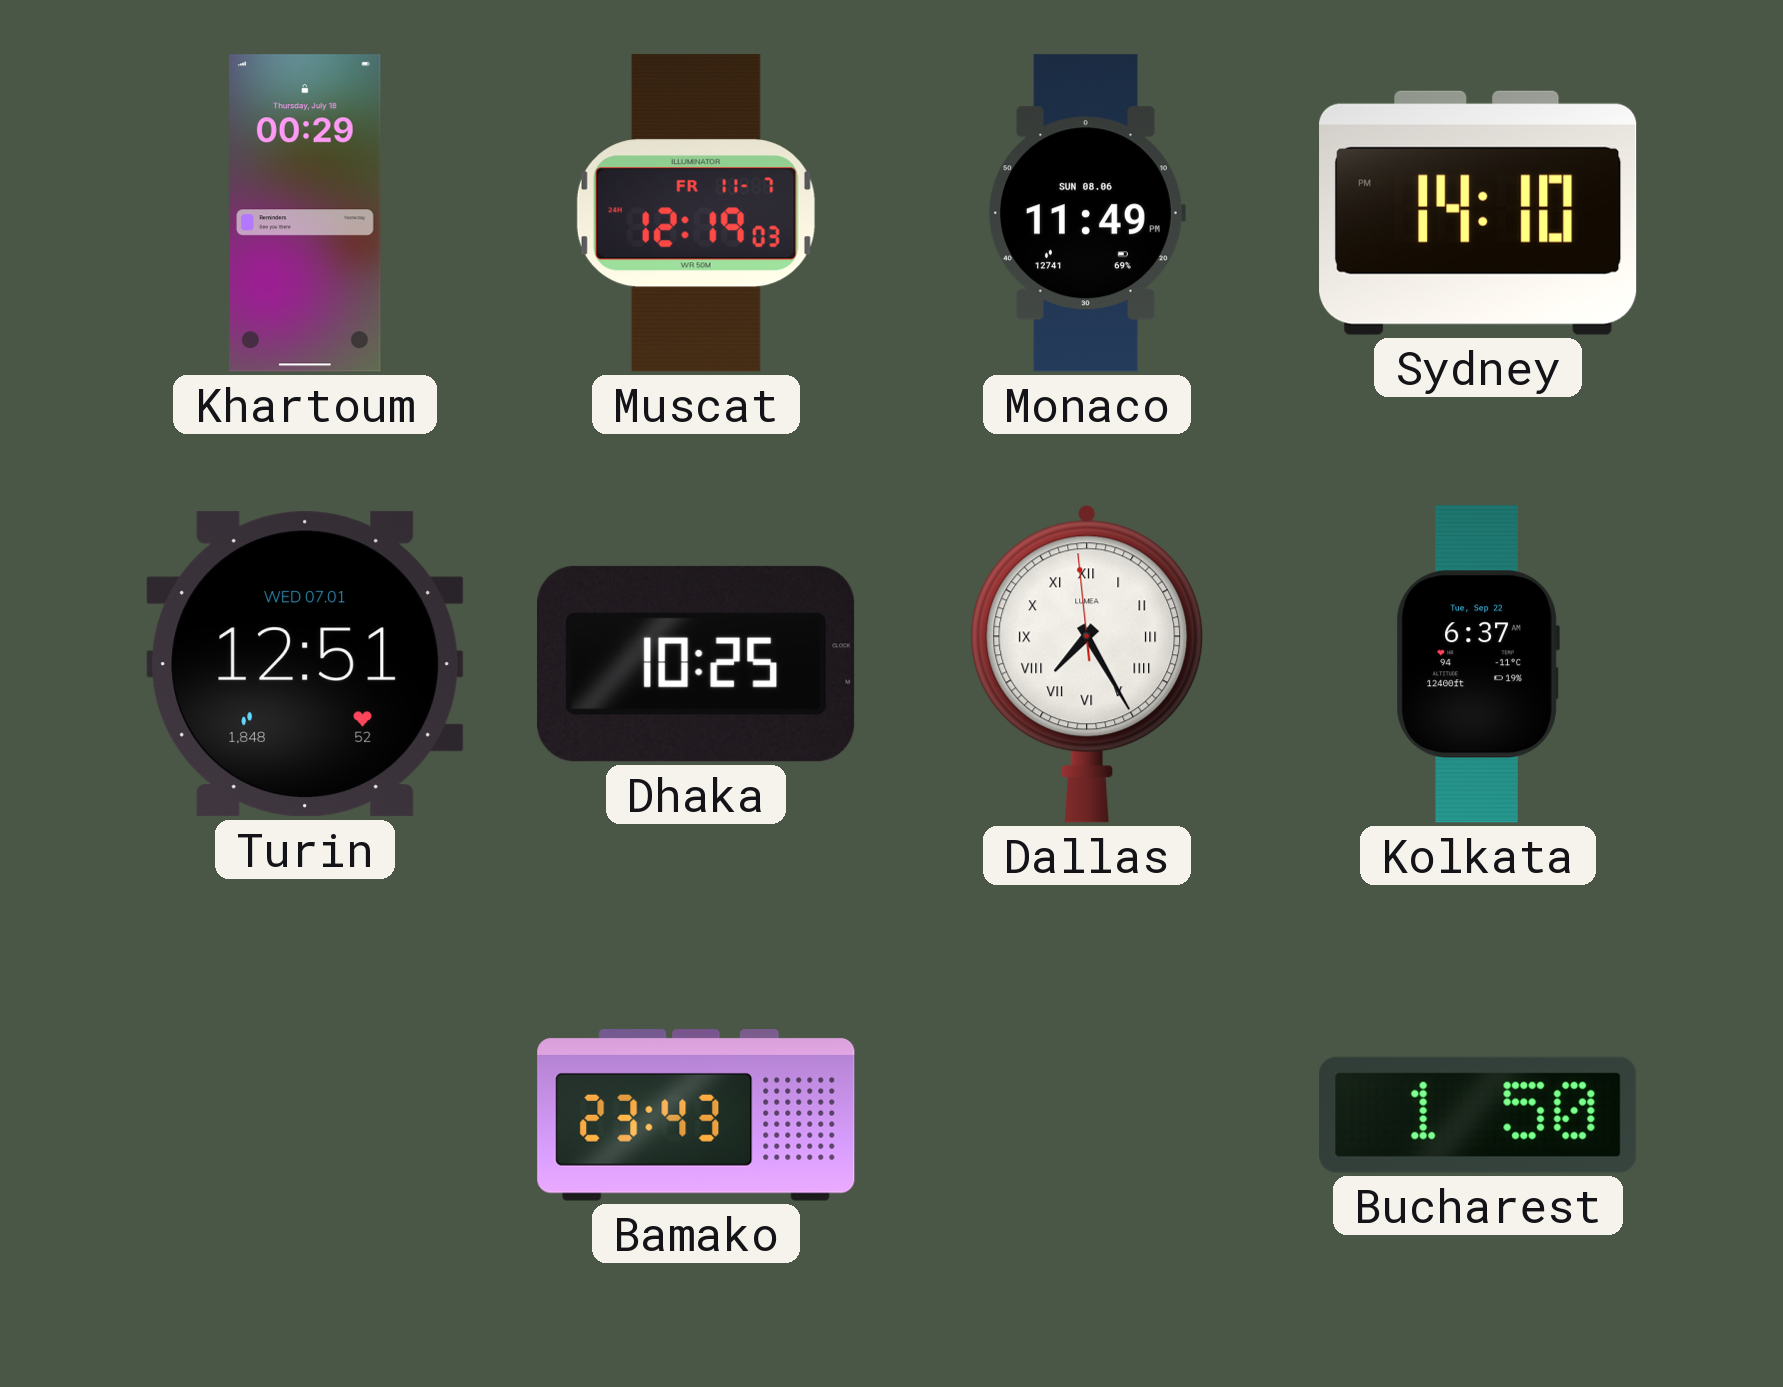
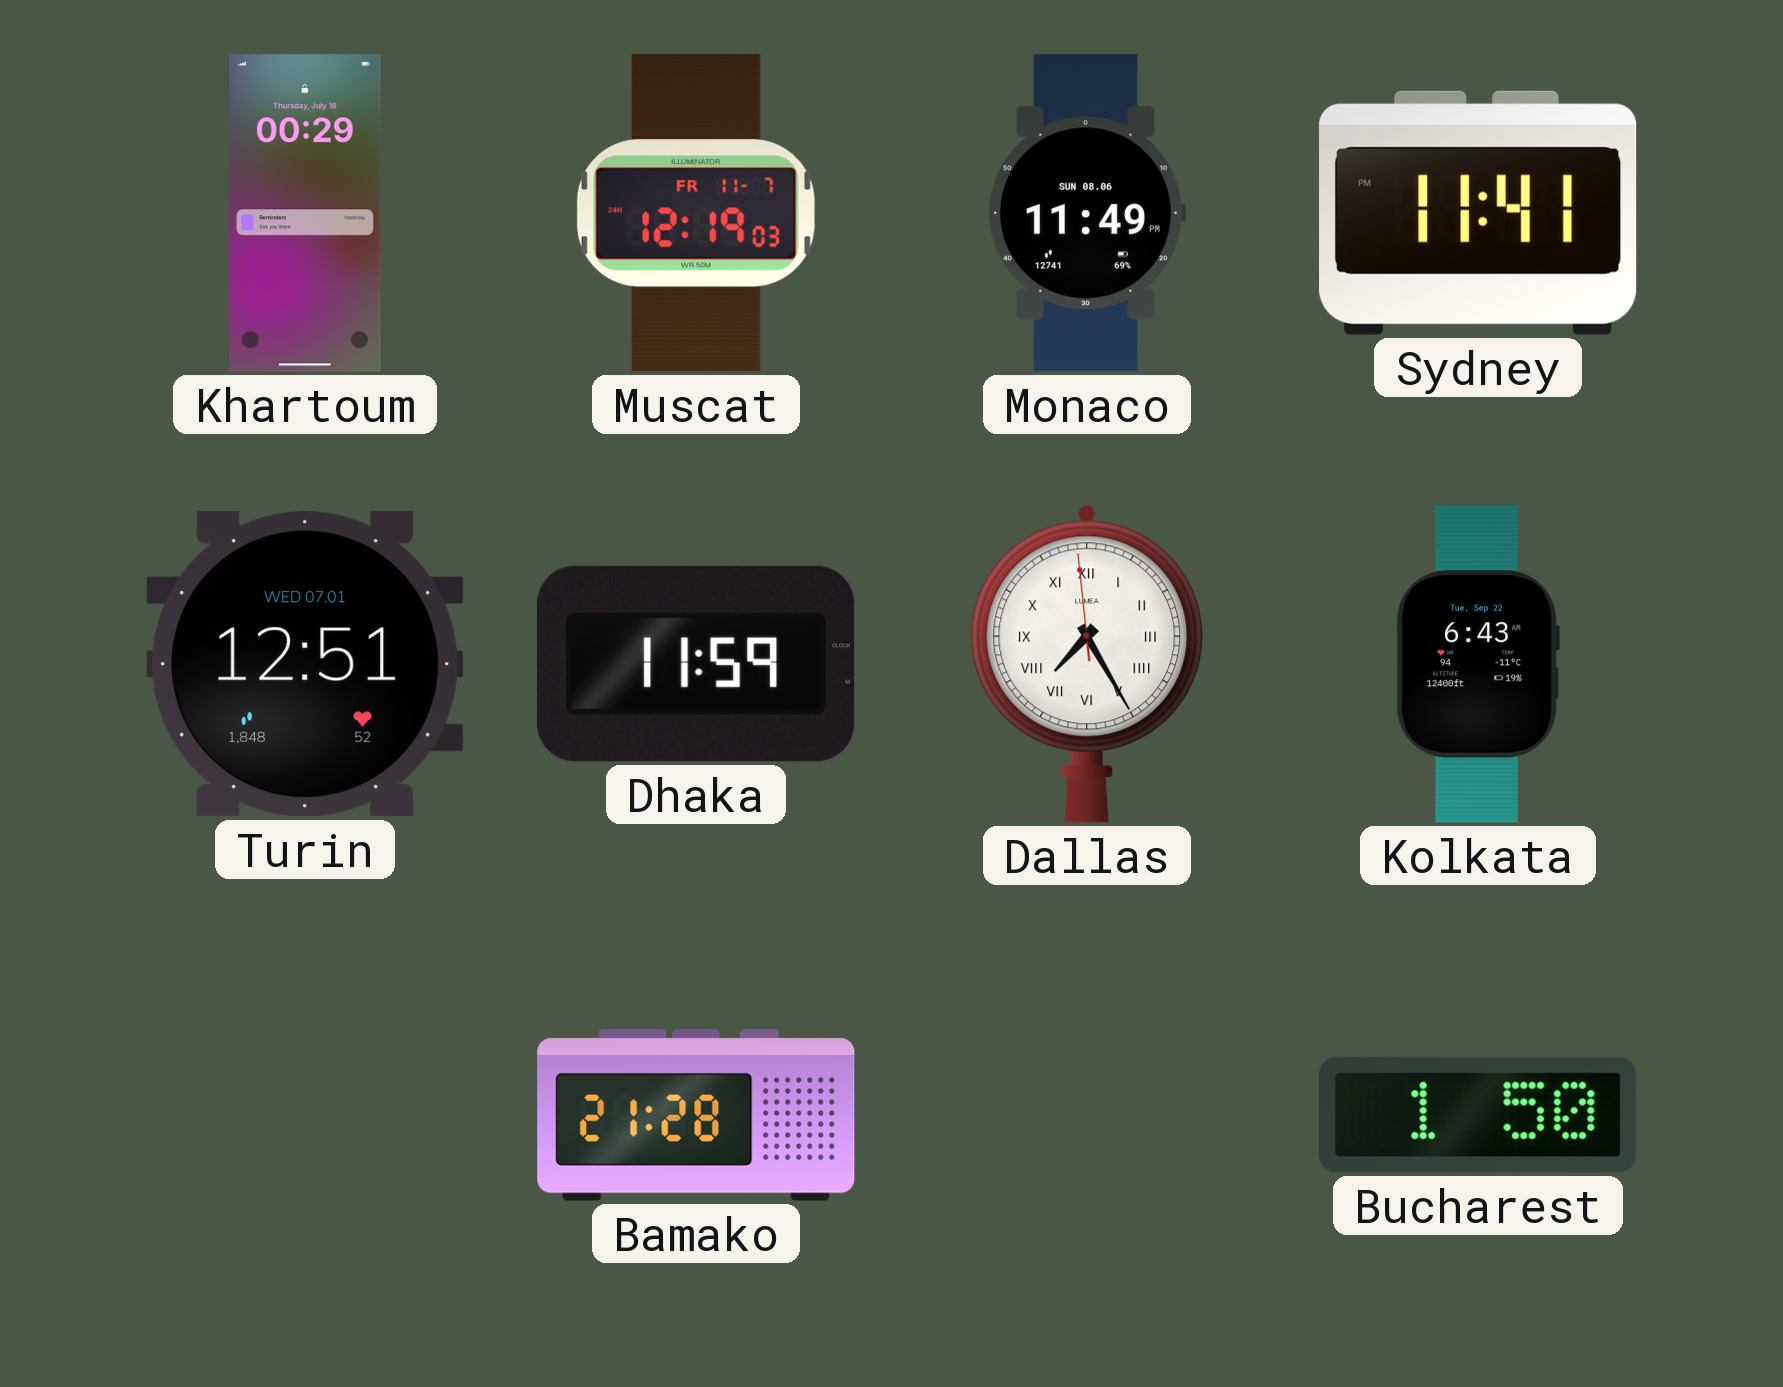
Sydney: 14:10 -> 11:41
Dhaka: 10:25 -> 11:59
Kolkata: 6:37 -> 6:43
Bamako: 23:43 -> 21:28
